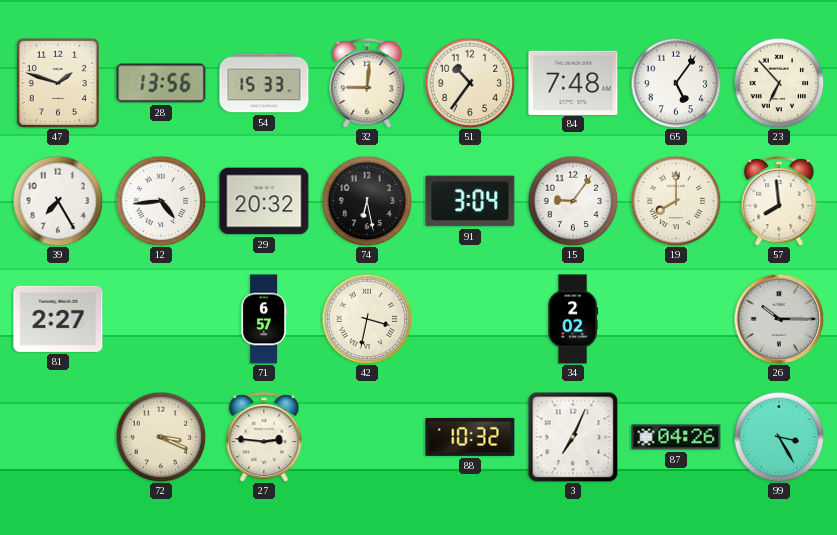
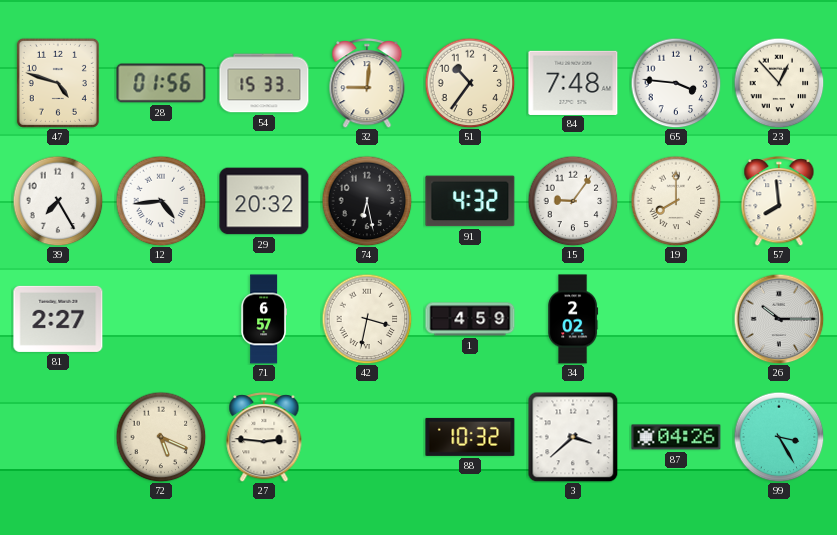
47: 1:48 -> 4:48
28: 13:56 -> 01:56
65: 5:06 -> 3:46
23: 6:53 -> 12:53
91: 3:04 -> 4:32
1: none -> 4:59
72: 3:19 -> 5:19
3: 7:04 -> 3:38
